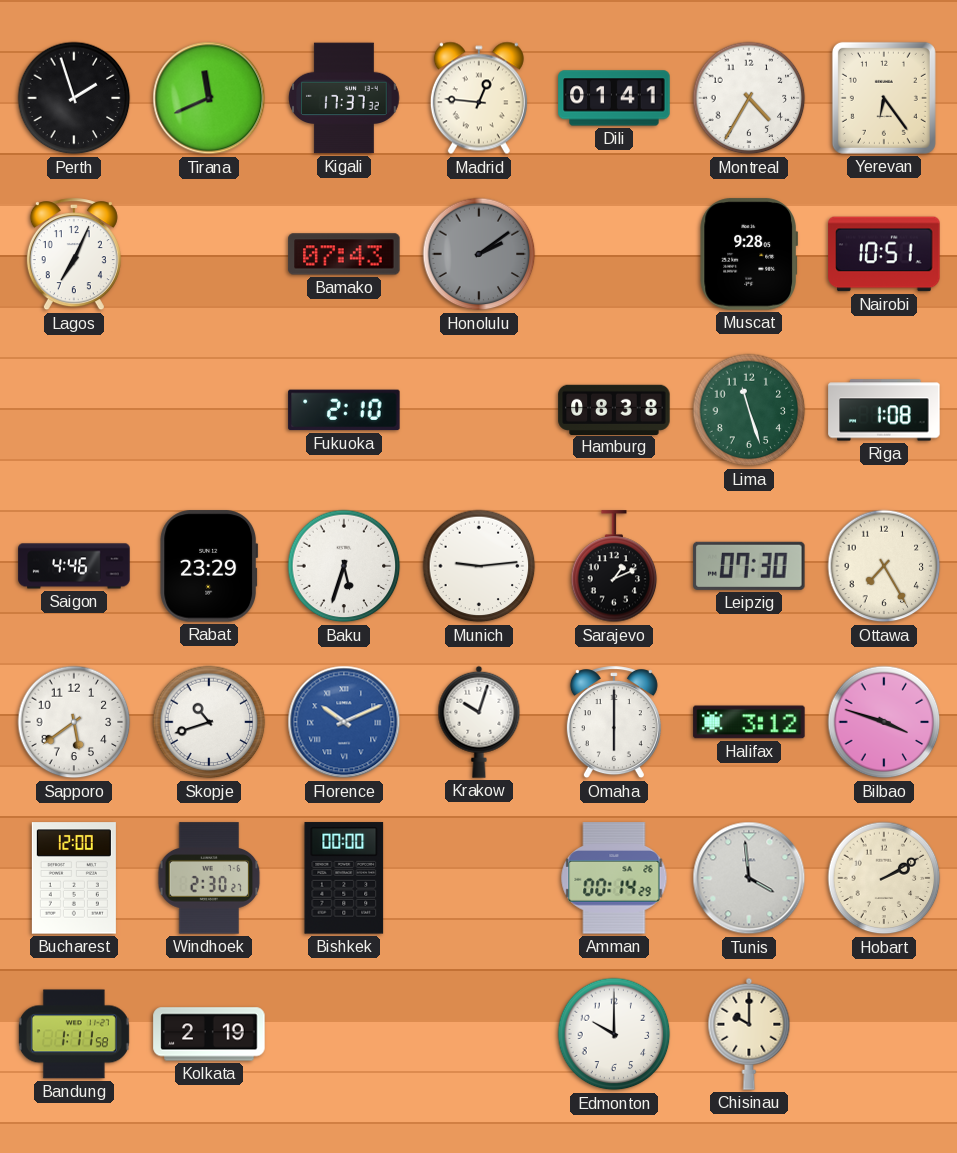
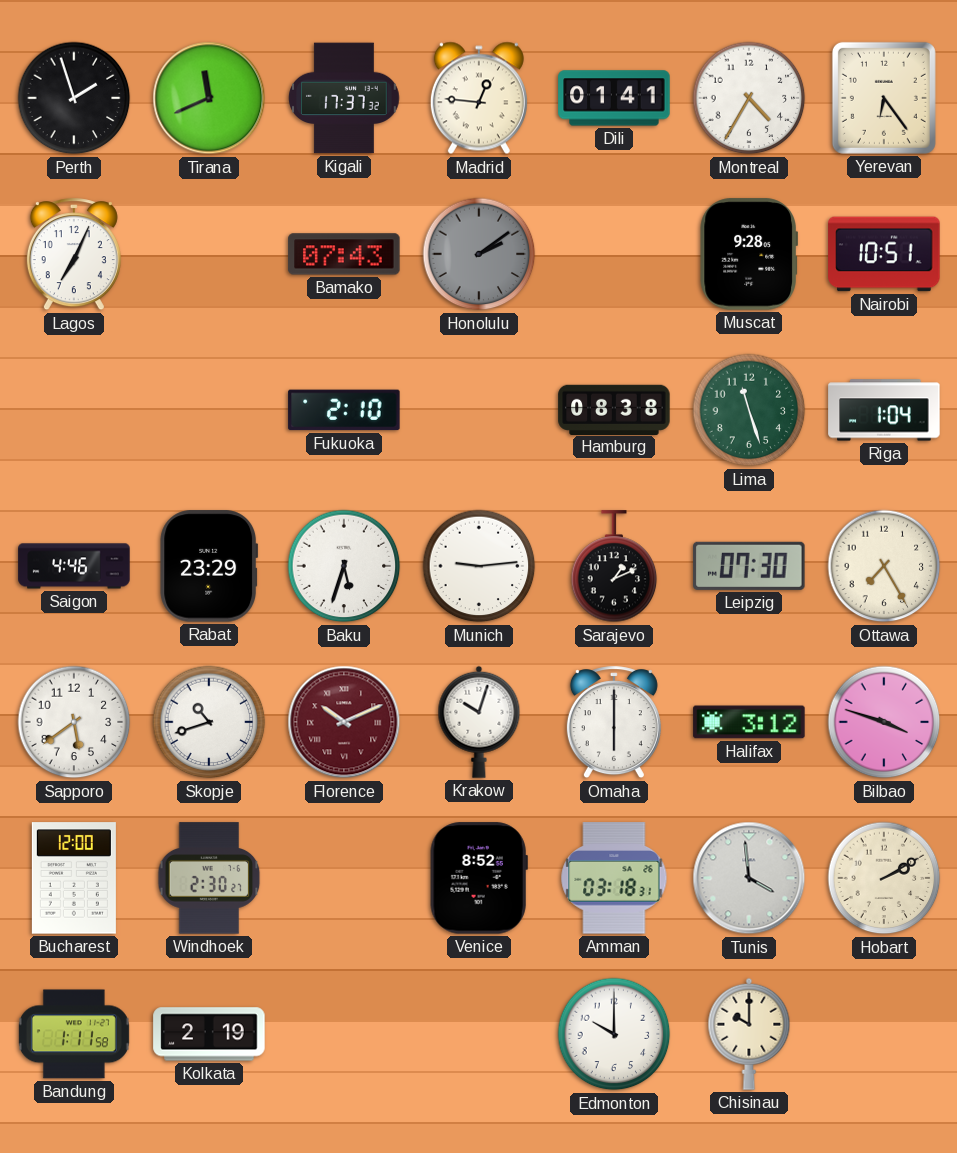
Riga: 1:08 -> 1:04
Florence dial: blue -> burgundy
Bishkek: 00:00 -> none
Venice: none -> 8:52
Amman: 00:14 -> 03:18
